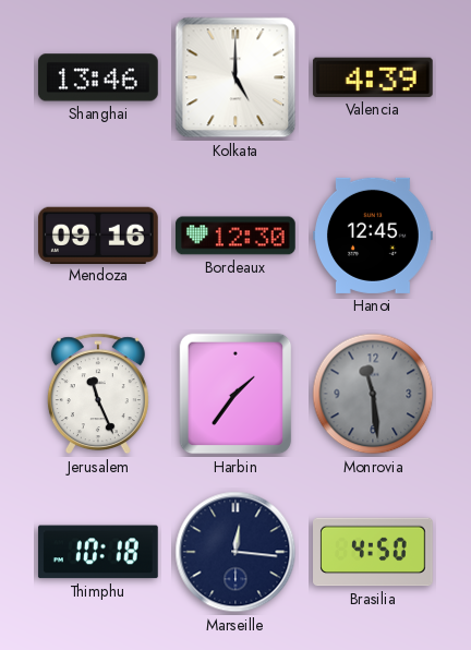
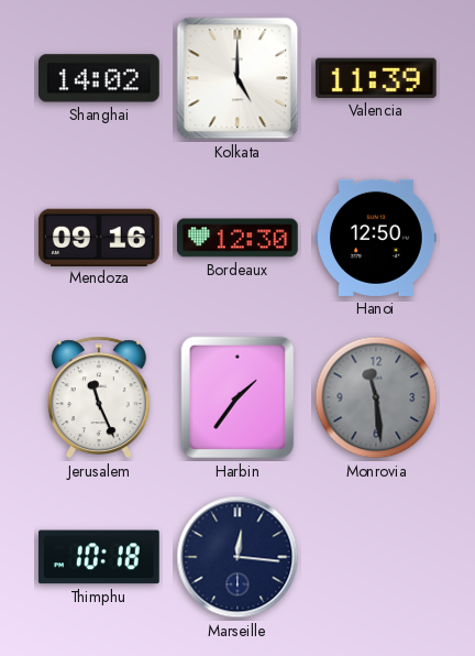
Shanghai: 13:46 -> 14:02
Valencia: 4:39 -> 11:39
Hanoi: 12:45 -> 12:50
Brasilia: 4:50 -> none
